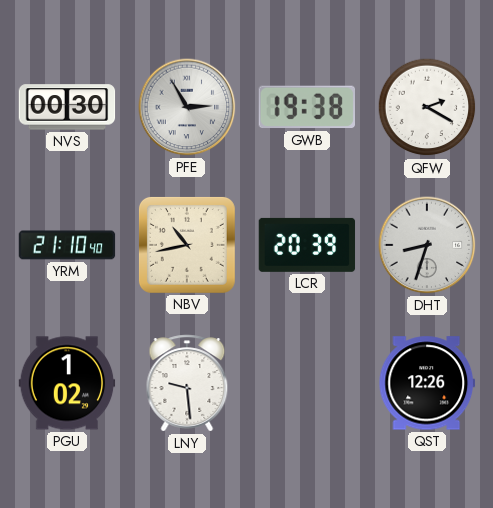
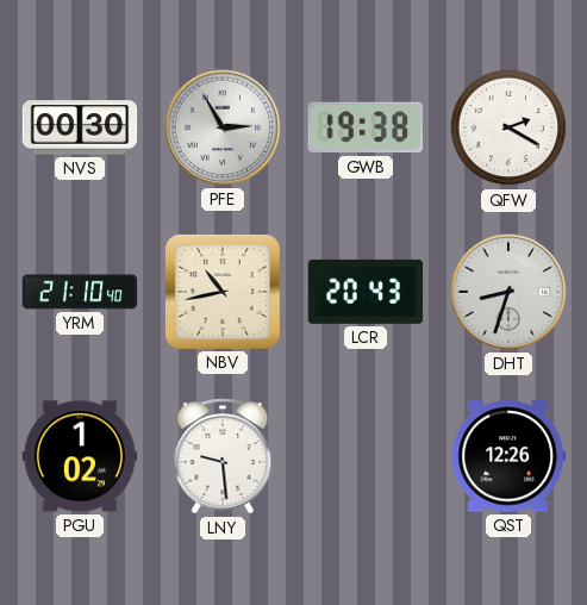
LCR: 20:39 -> 20:43
